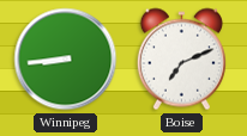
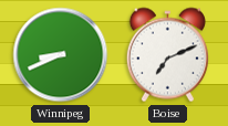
Winnipeg: 8:44 -> 8:41
